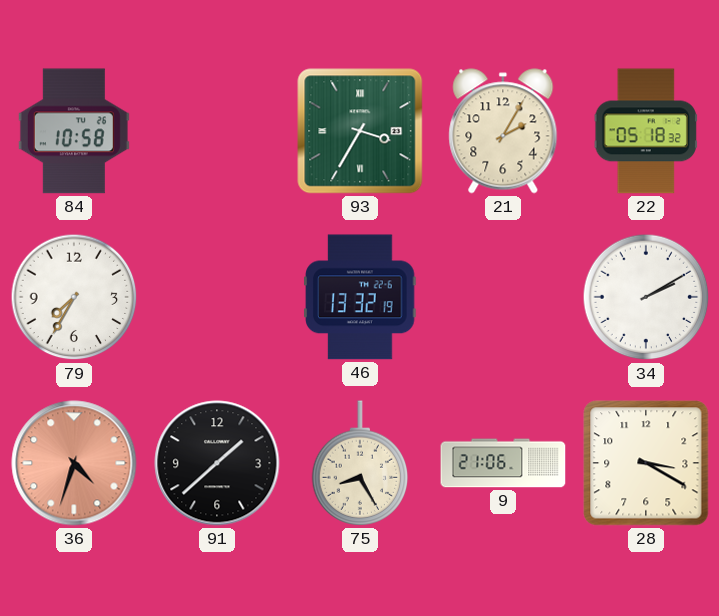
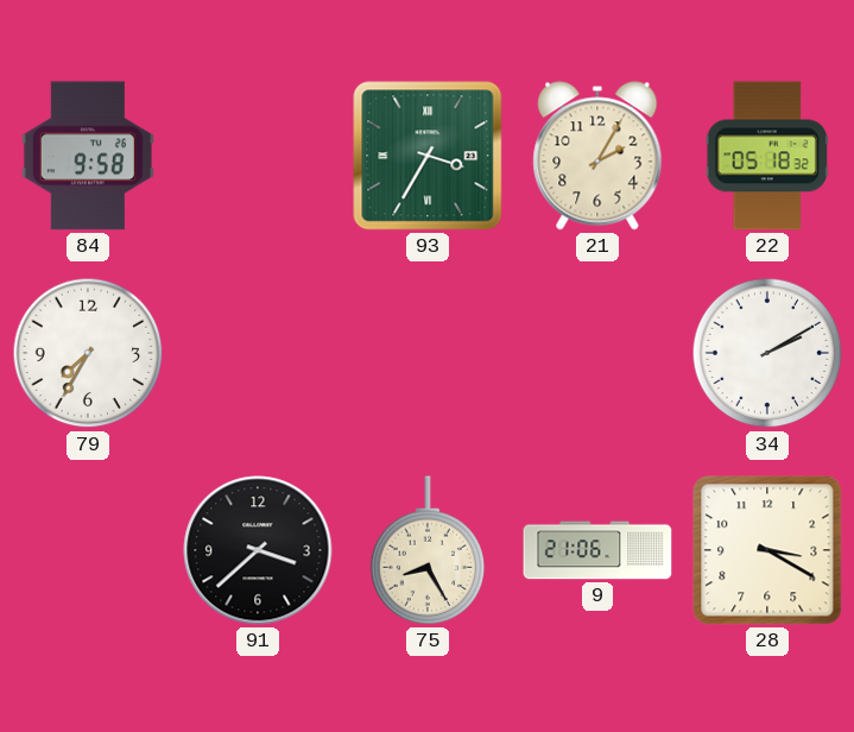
84: 10:58 -> 9:58
46: 13:32 -> none
36: 4:33 -> none
91: 1:38 -> 3:38
